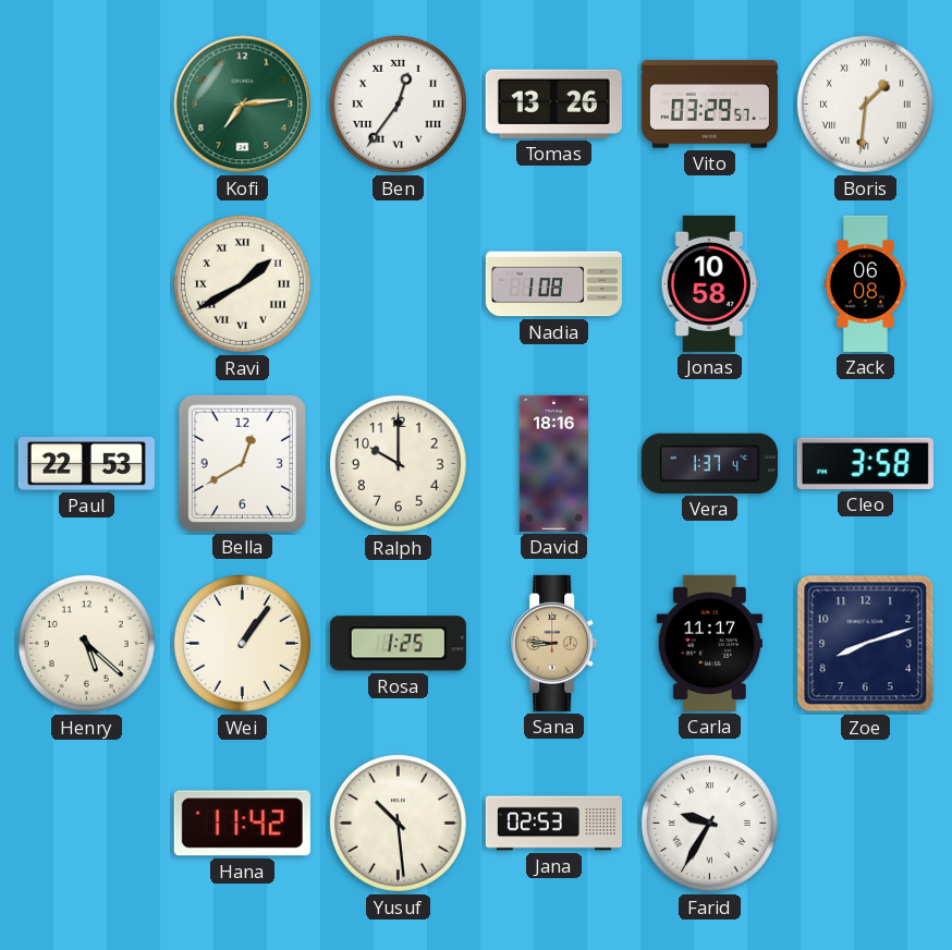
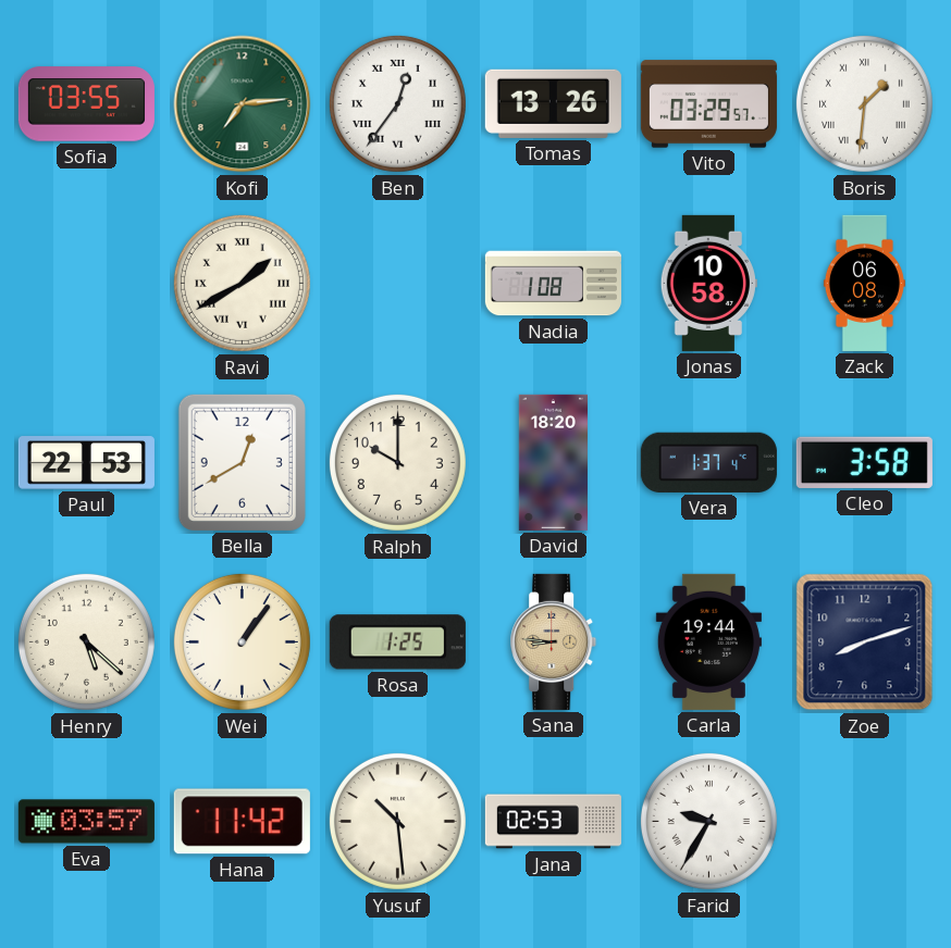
Sofia: none -> 03:55
David: 18:16 -> 18:20
Carla: 11:17 -> 19:44
Eva: none -> 03:57
